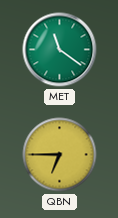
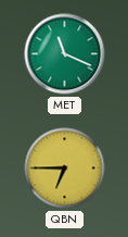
MET: 11:21 -> 11:19
